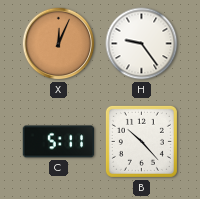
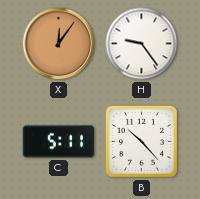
X: 12:04 -> 12:06
